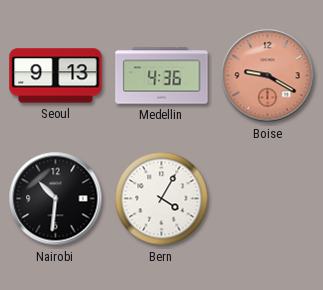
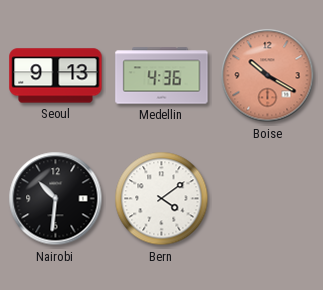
Boise: 9:20 -> 10:20
Bern: 4:05 -> 4:09
